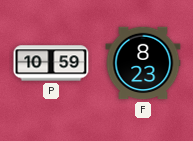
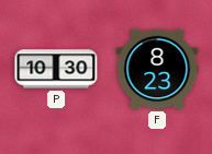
P: 10:59 -> 10:30
